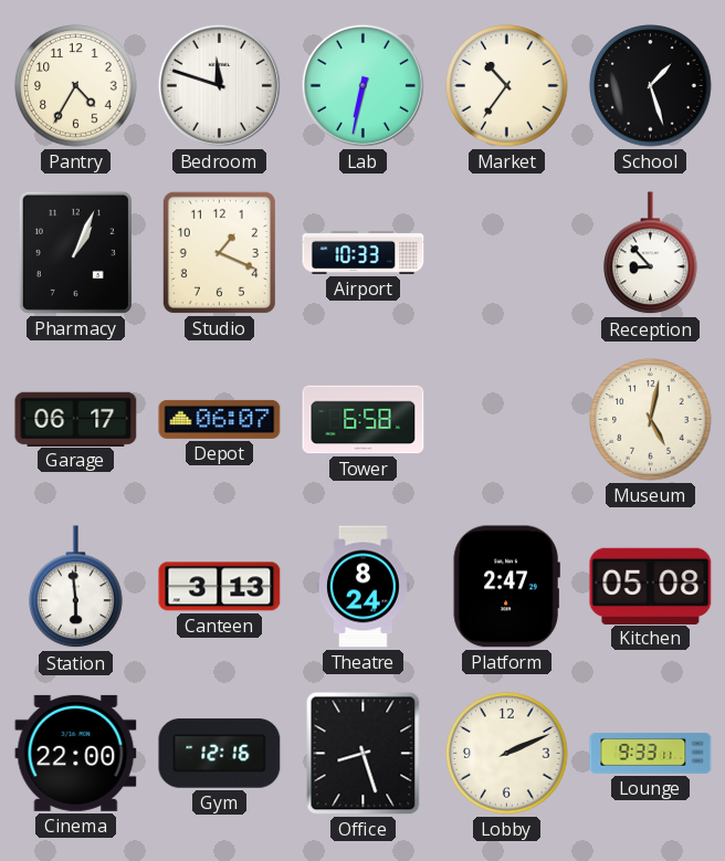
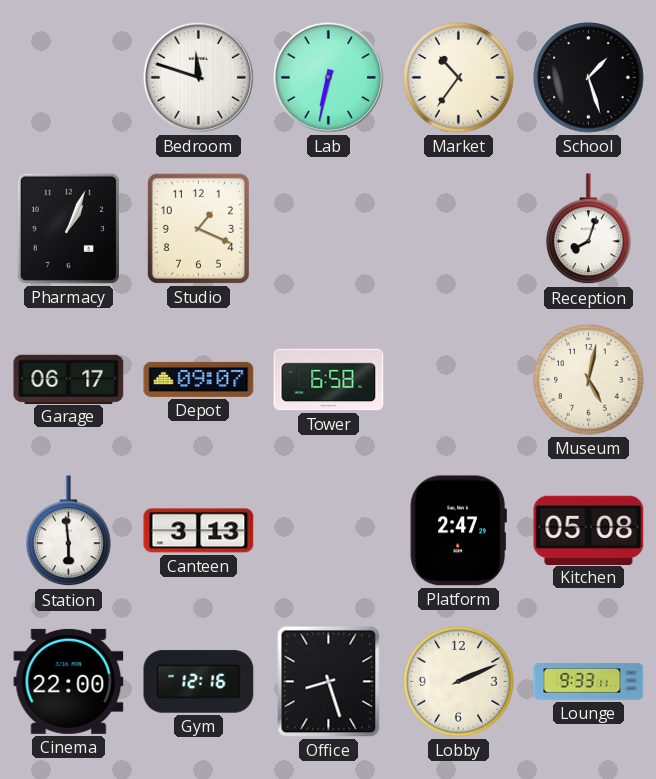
Pantry: 4:35 -> none
Airport: 10:33 -> none
Reception: 8:53 -> 8:03
Depot: 06:07 -> 09:07
Theatre: 8:24 -> none
